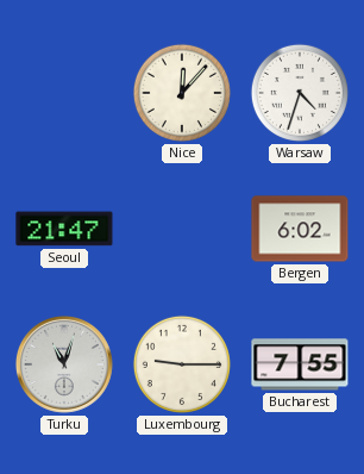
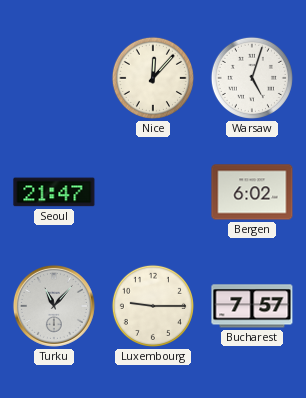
Warsaw: 4:33 -> 5:03
Turku: 11:03 -> 11:07
Bucharest: 7:55 -> 7:57
